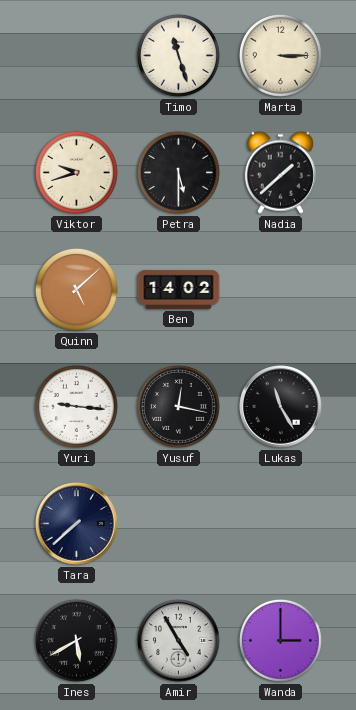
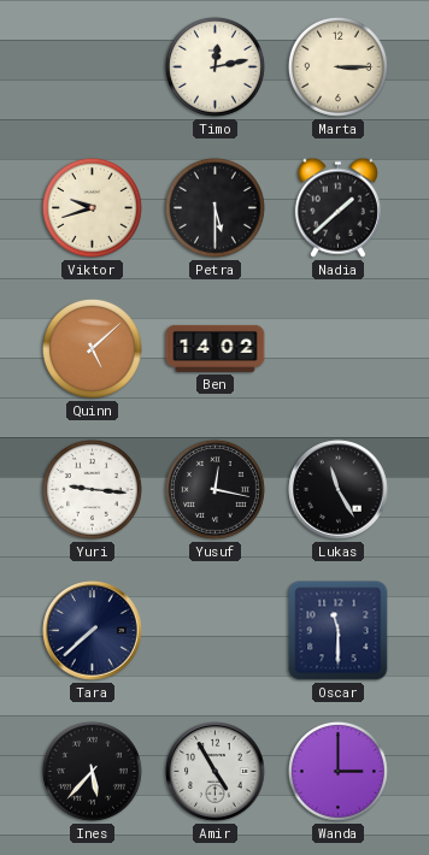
Timo: 11:27 -> 12:13
Oscar: none -> 11:30
Ines: 5:40 -> 5:37
